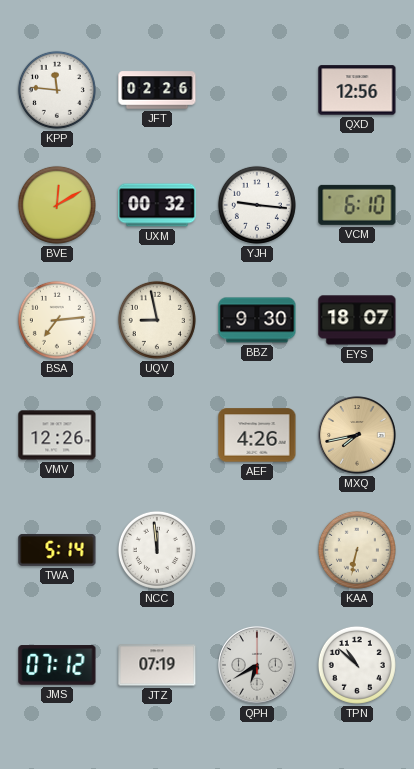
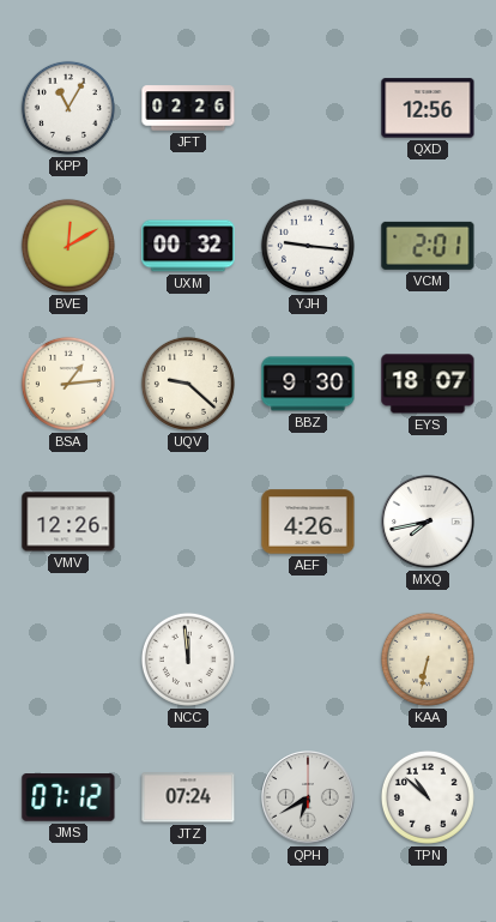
KPP: 11:46 -> 11:05
VCM: 6:10 -> 2:01
BSA: 7:14 -> 1:14
UQV: 8:58 -> 9:22
MXQ dial: champagne -> white
TWA: 5:14 -> none
JTZ: 07:19 -> 07:24
